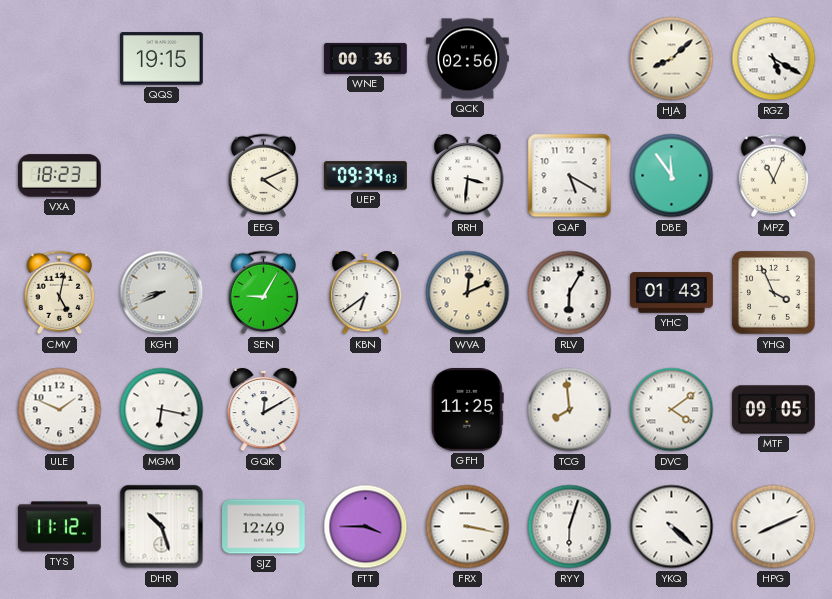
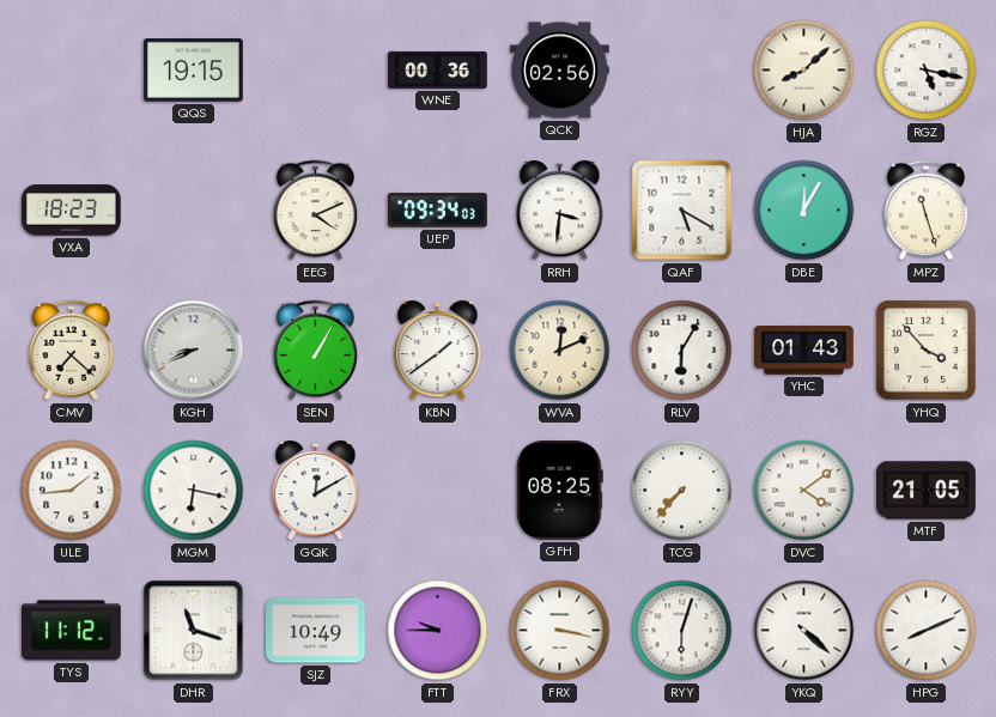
RGZ: 5:20 -> 5:17
DBE: 11:54 -> 12:05
MPZ: 11:04 -> 11:27
CMV: 5:02 -> 7:22
SEN: 9:05 -> 1:05
KBN: 6:39 -> 1:39
YHQ: 3:56 -> 3:53
ULE: 1:49 -> 1:44
GFH: 11:25 -> 08:25
TCG: 7:59 -> 7:37
MTF: 09:05 -> 21:05
DHR: 10:27 -> 11:18
SJZ: 12:49 -> 10:49
FTT: 3:45 -> 9:45
